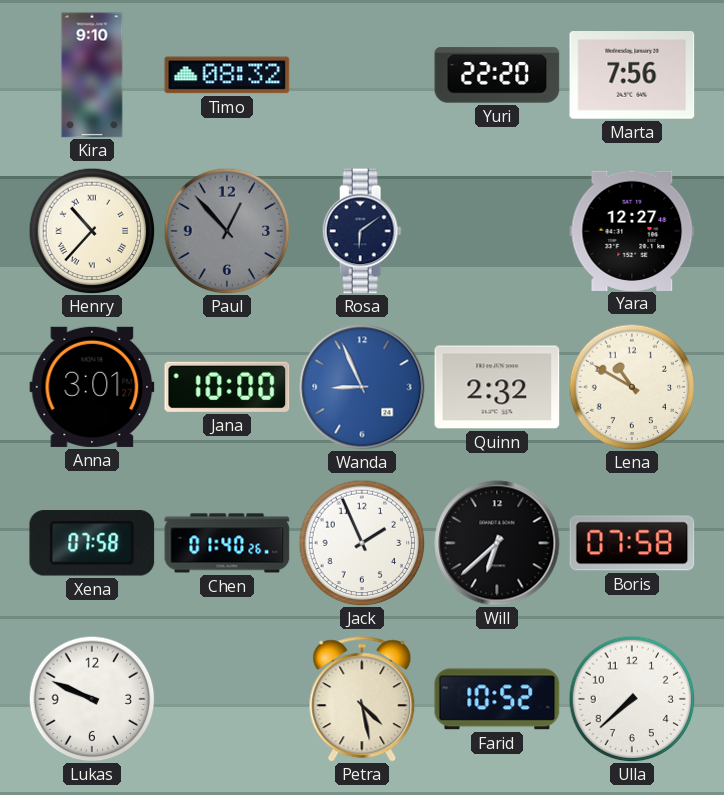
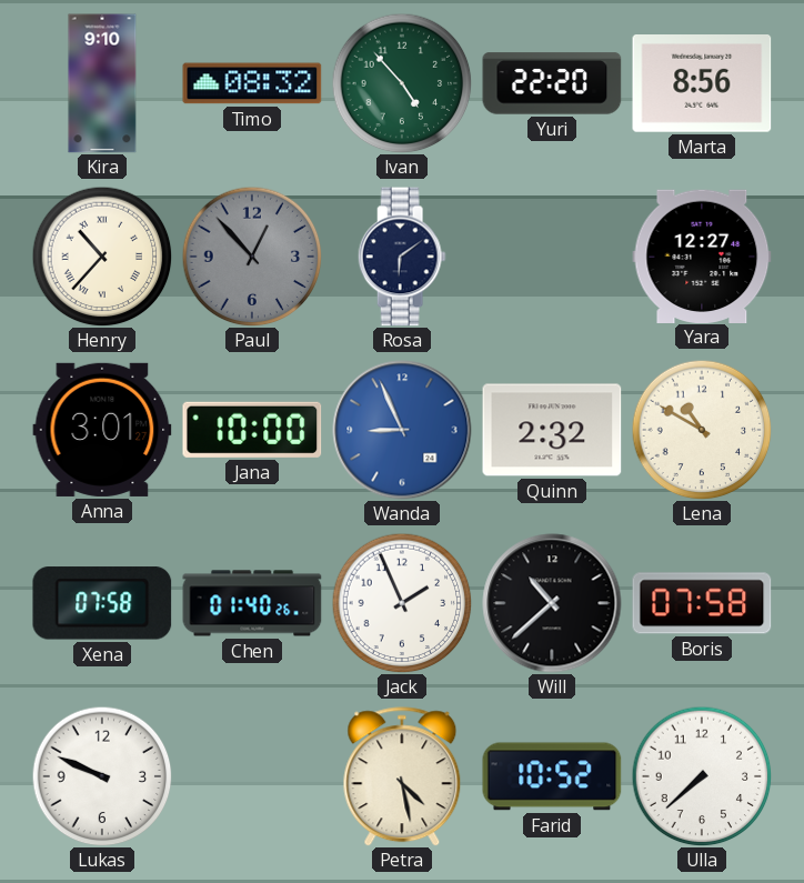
Ivan: none -> 4:53
Marta: 7:56 -> 8:56
Will: 6:38 -> 10:38
